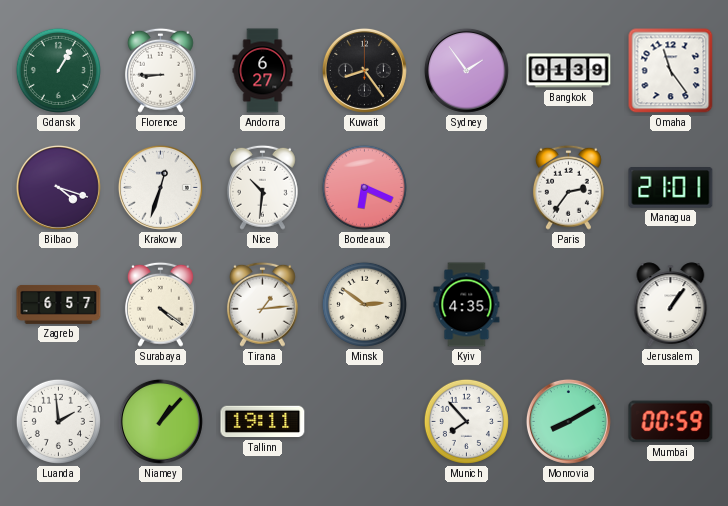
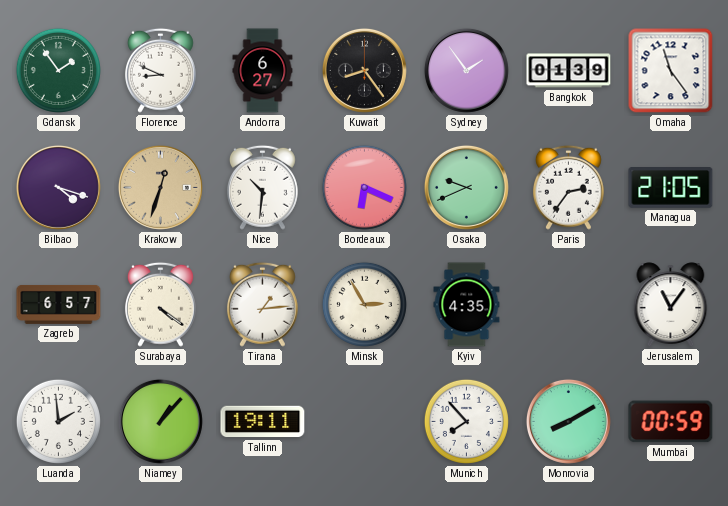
Gdansk: 1:05 -> 1:54
Florence: 8:45 -> 8:49
Krakow dial: white -> champagne
Osaka: none -> 9:41
Managua: 21:01 -> 21:05
Minsk: 2:51 -> 2:55
Jerusalem: 1:06 -> 11:06
